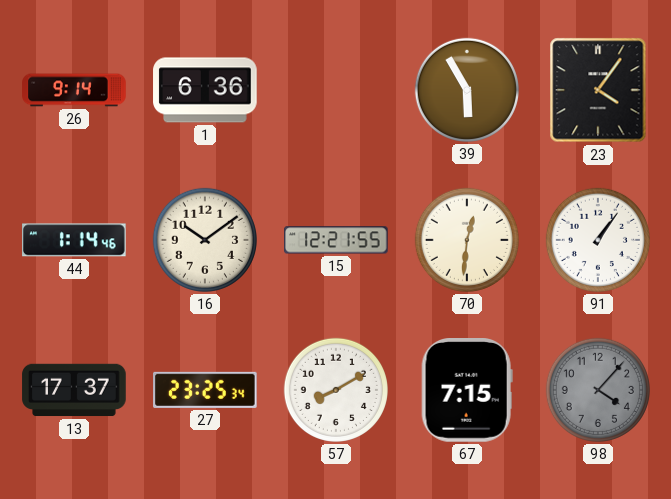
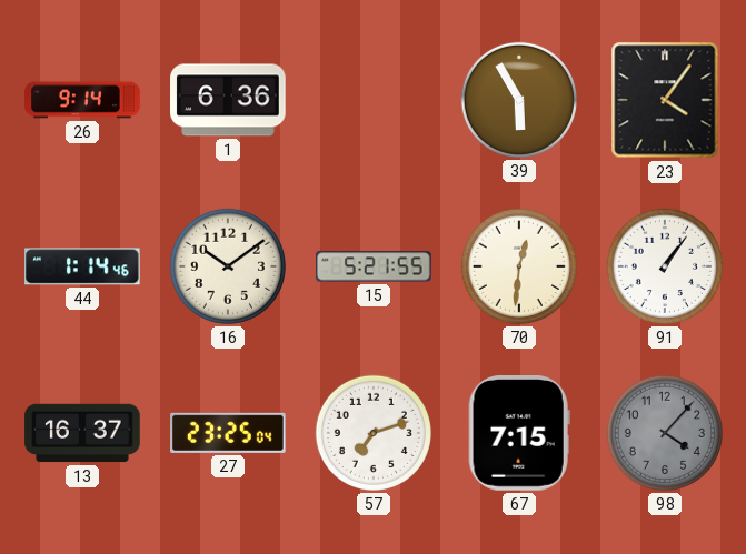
15: 12:21 -> 5:21
13: 17:37 -> 16:37
27: 23:25:34 -> 23:25:04
57: 8:10 -> 7:12
